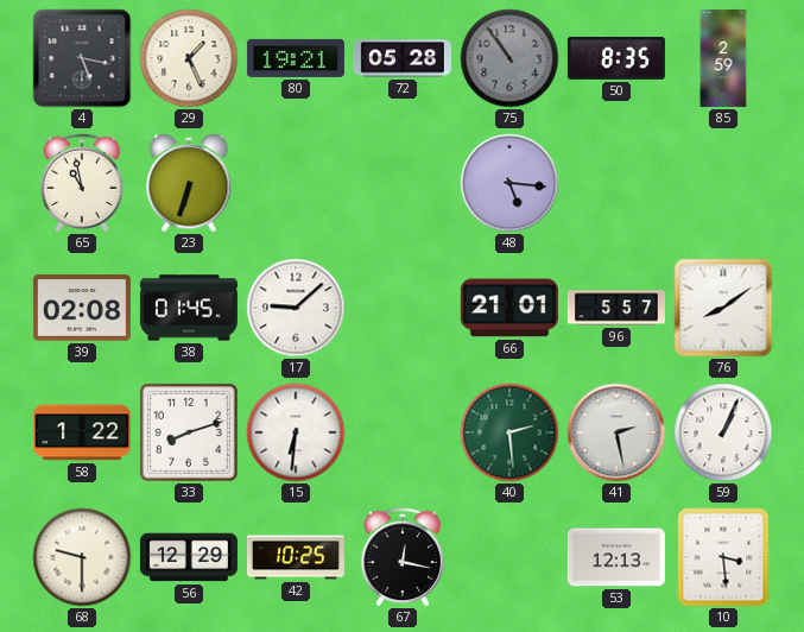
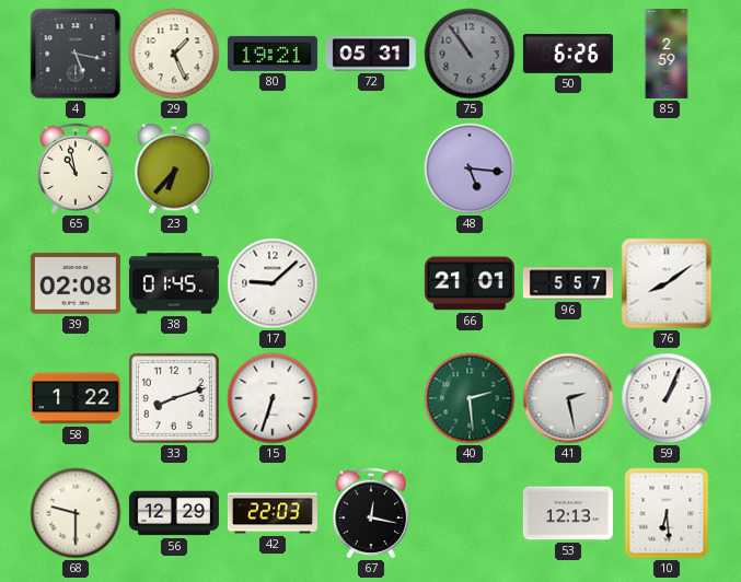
72: 05:28 -> 05:31
50: 8:35 -> 6:26
23: 6:33 -> 6:37
15: 6:31 -> 6:33
42: 10:25 -> 22:03
10: 3:29 -> 6:29
